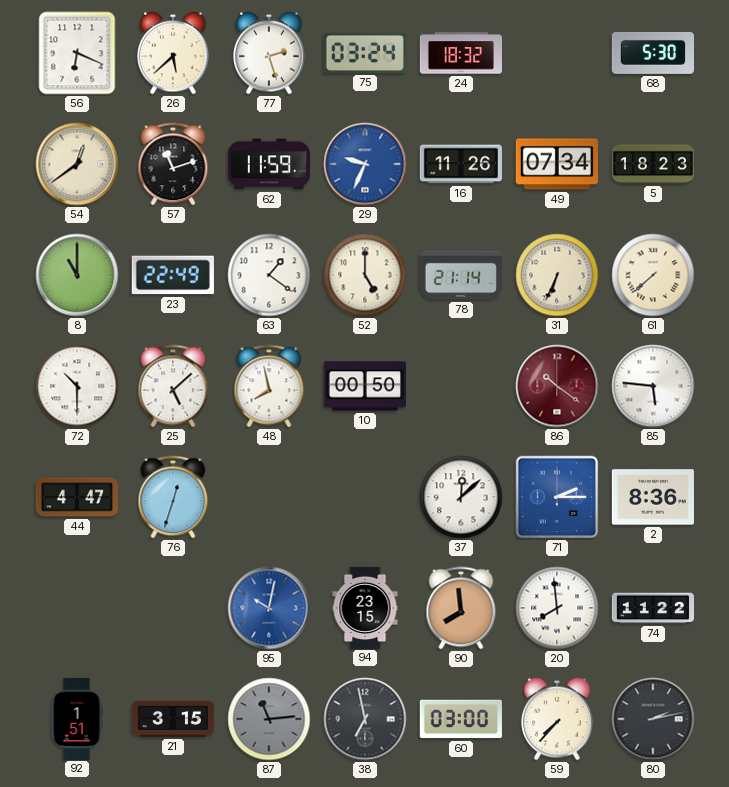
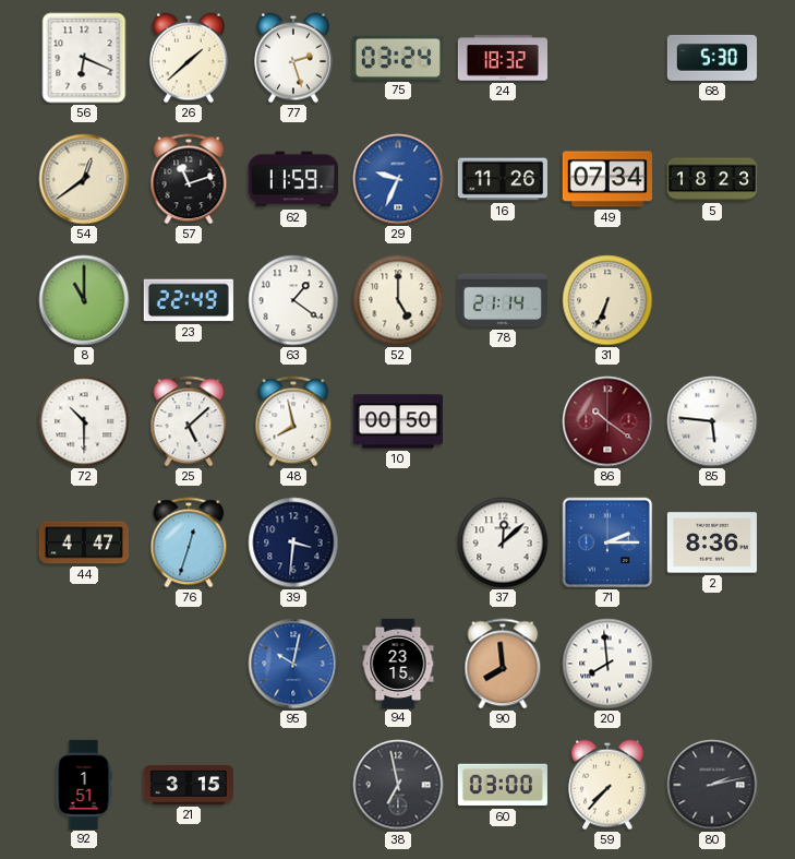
26: 5:38 -> 1:38
61: 7:38 -> none
39: none -> 3:31
74: 11:22 -> none
87: 11:14 -> none
